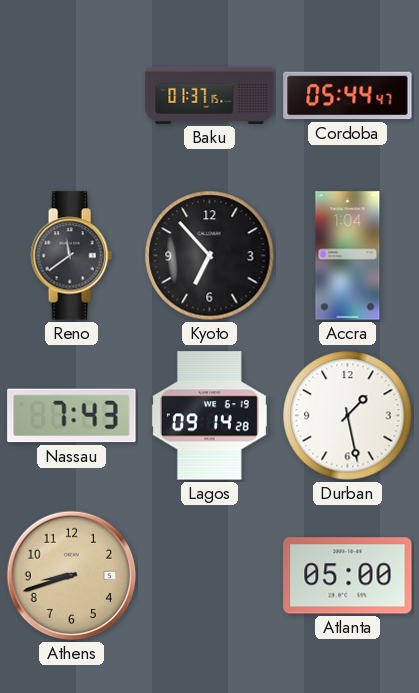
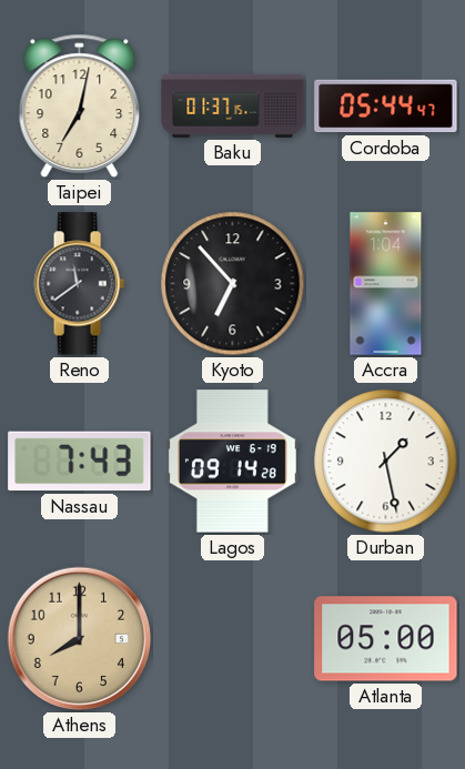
Taipei: none -> 7:02
Athens: 8:42 -> 8:00
